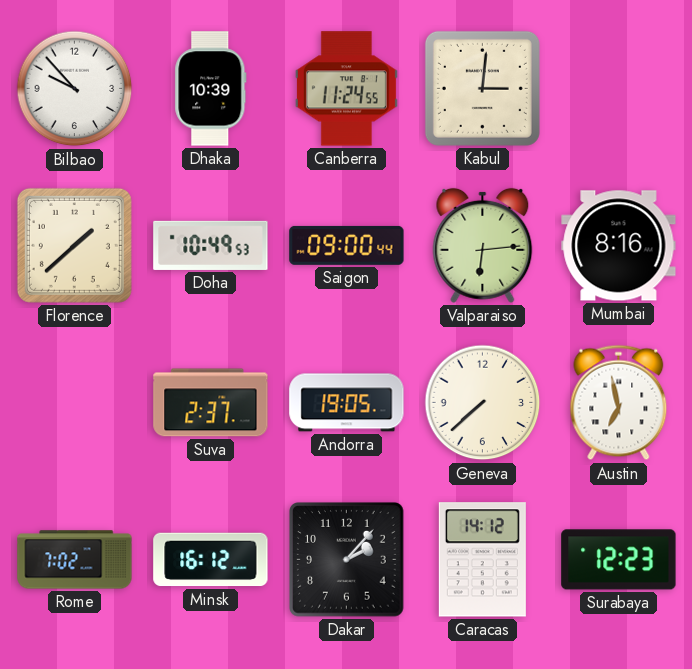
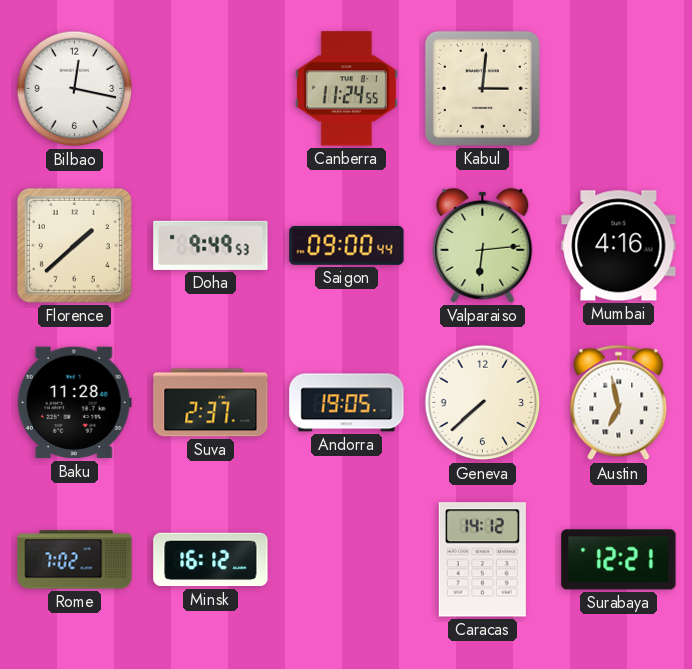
Bilbao: 9:53 -> 12:17
Dhaka: 10:39 -> none
Doha: 10:49 -> 9:49
Mumbai: 8:16 -> 4:16
Baku: none -> 11:28
Dakar: 2:07 -> none
Surabaya: 12:23 -> 12:21
